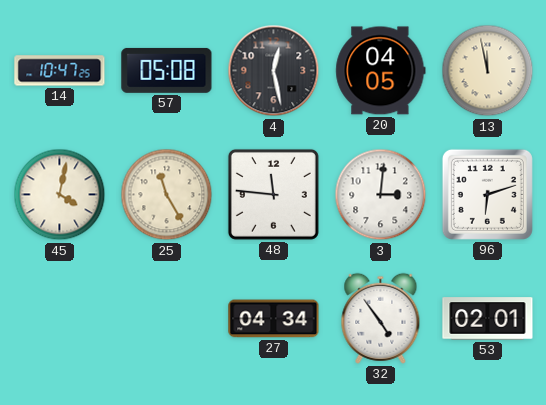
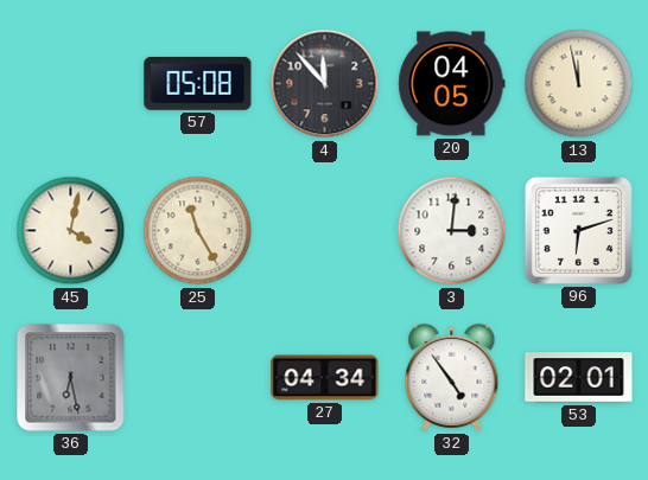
14: 10:47 -> none
4: 12:28 -> 11:53
48: 11:46 -> none
36: none -> 6:28
